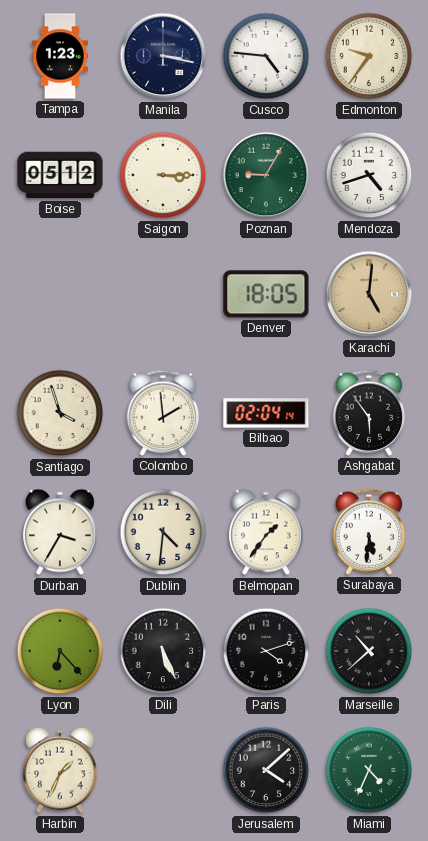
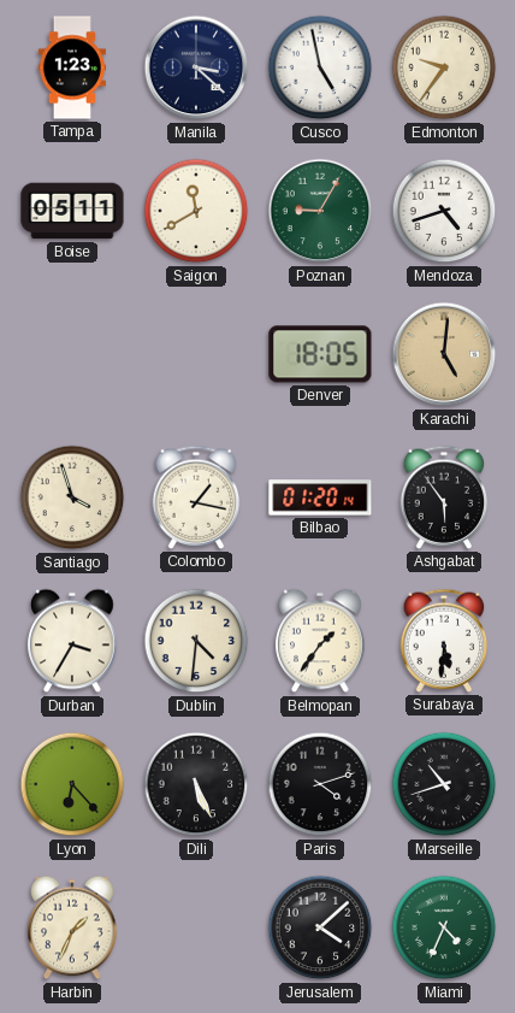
Manila: 3:17 -> 3:22
Cusco: 4:46 -> 4:58
Boise: 05:12 -> 05:11
Saigon: 3:15 -> 11:40
Colombo: 1:59 -> 1:17
Bilbao: 02:04 -> 01:20
Marseille: 10:38 -> 10:42
